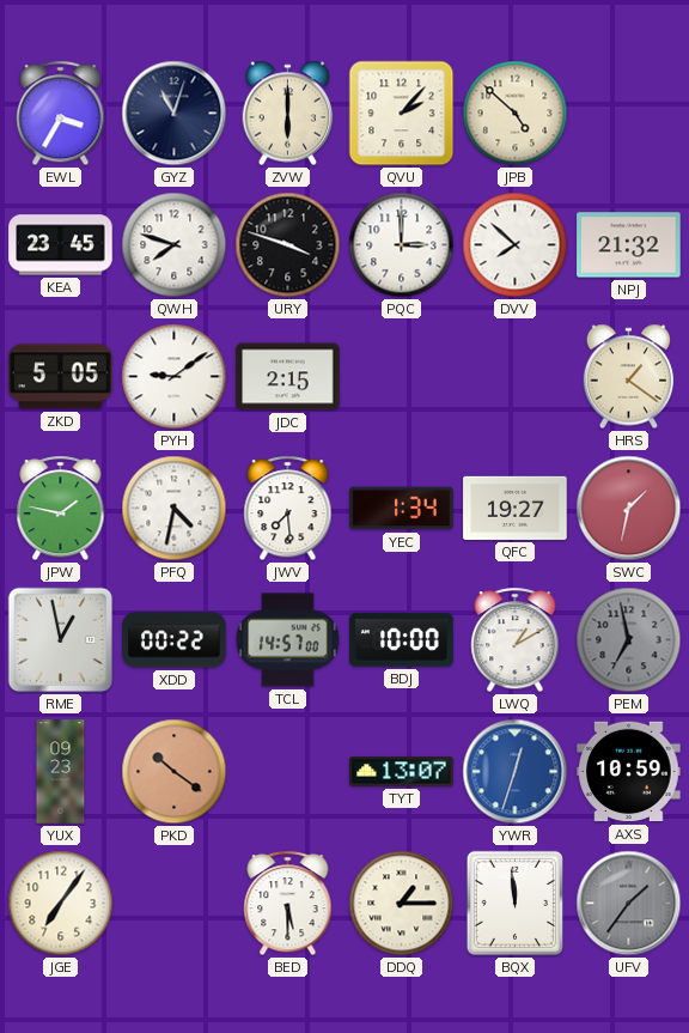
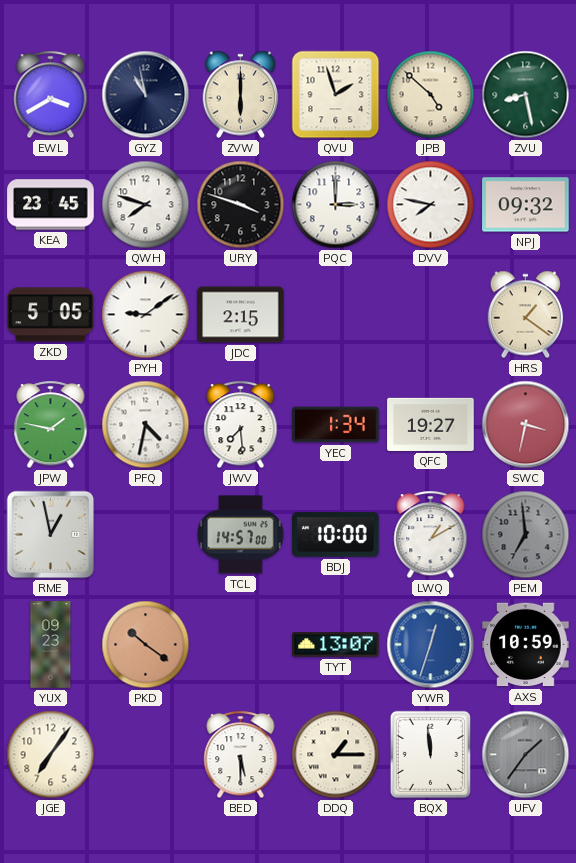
EWL: 3:35 -> 3:40
GYZ: 11:03 -> 10:58
QVU: 2:07 -> 1:57
ZVU: none -> 8:28
DVV: 7:52 -> 7:47
NPJ: 21:32 -> 09:32
SWC: 1:32 -> 3:32
XDD: 00:22 -> none
PEM: 6:58 -> 6:59
